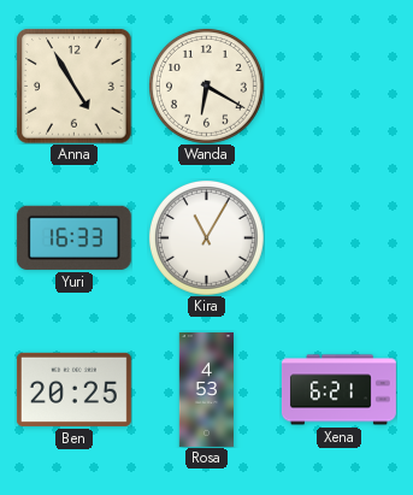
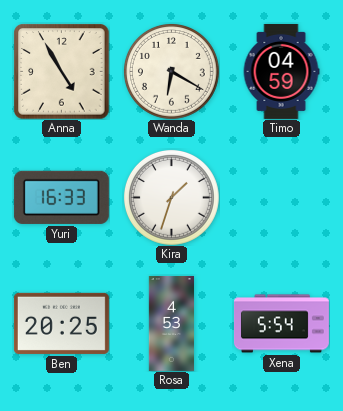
Timo: none -> 04:59
Kira: 11:05 -> 1:33
Xena: 6:21 -> 5:54
